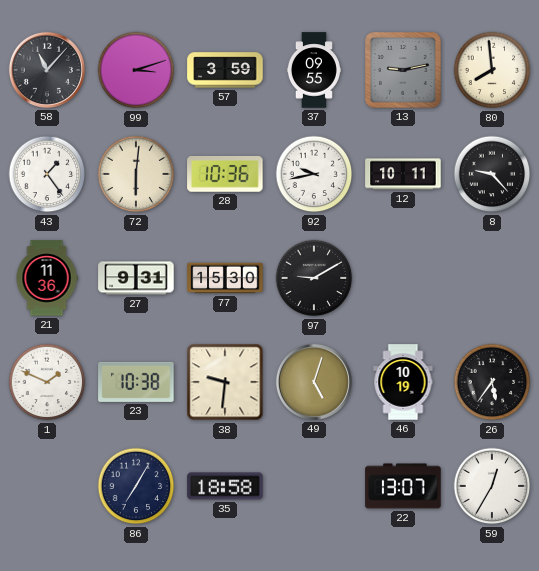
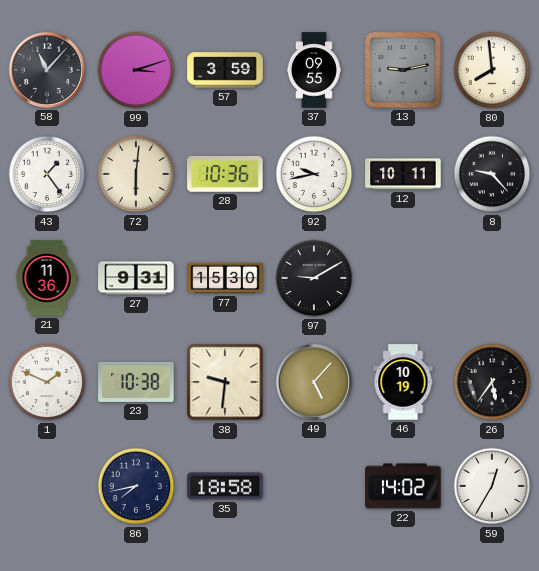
49: 5:03 -> 5:07
86: 7:05 -> 7:43
22: 13:07 -> 14:02
